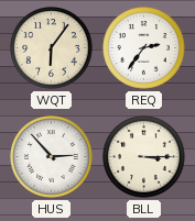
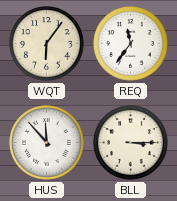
REQ: 2:36 -> 11:36
HUS: 2:53 -> 11:53
